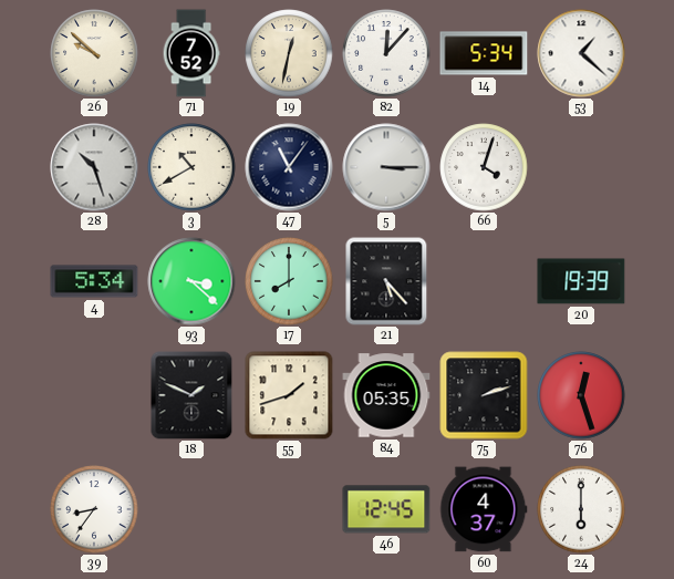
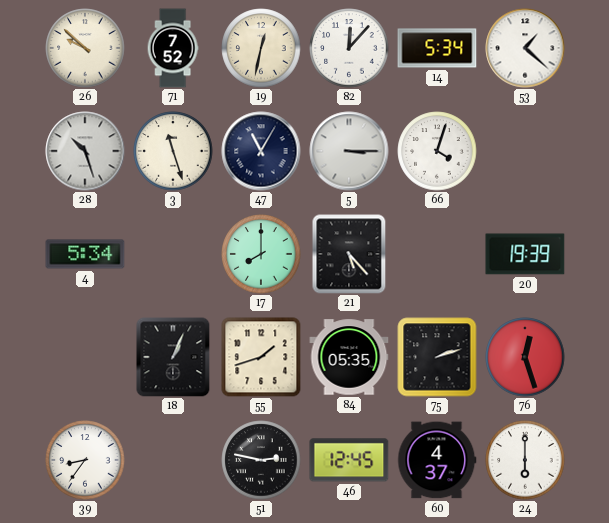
3: 10:40 -> 11:27
47: 11:06 -> 11:05
93: 3:22 -> none
18: 1:49 -> 1:04
51: none -> 2:47
